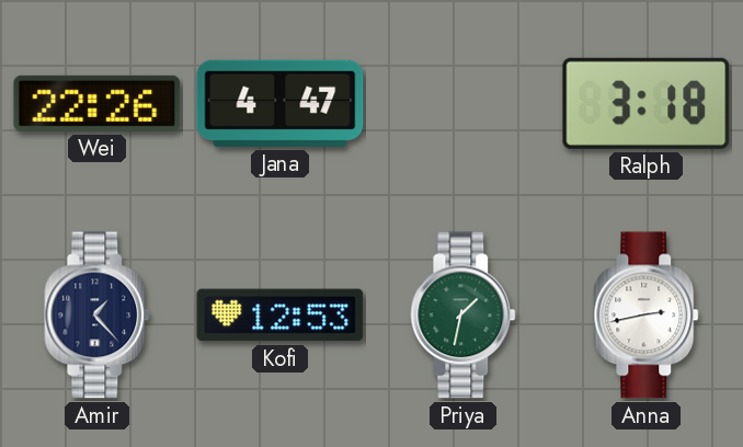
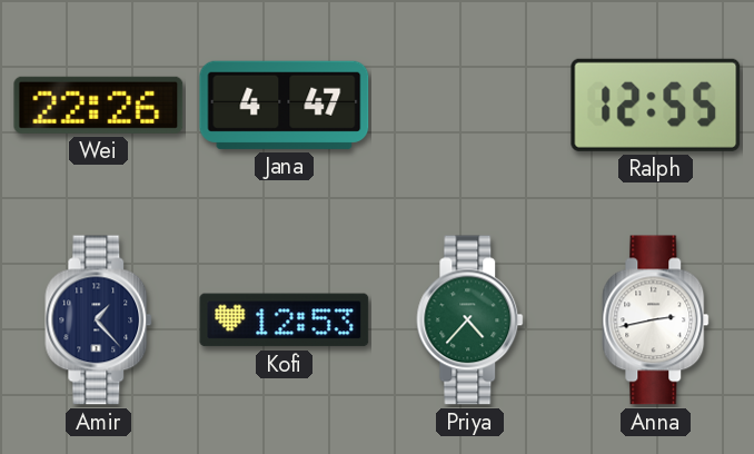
Ralph: 3:18 -> 12:55
Priya: 1:32 -> 4:37
